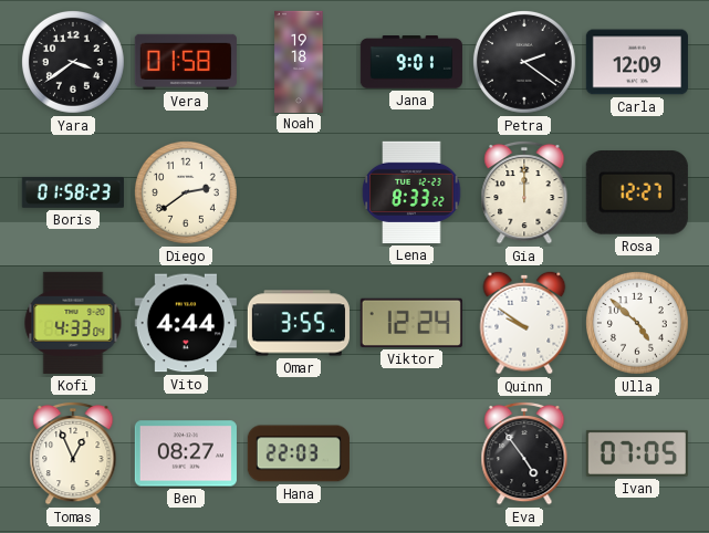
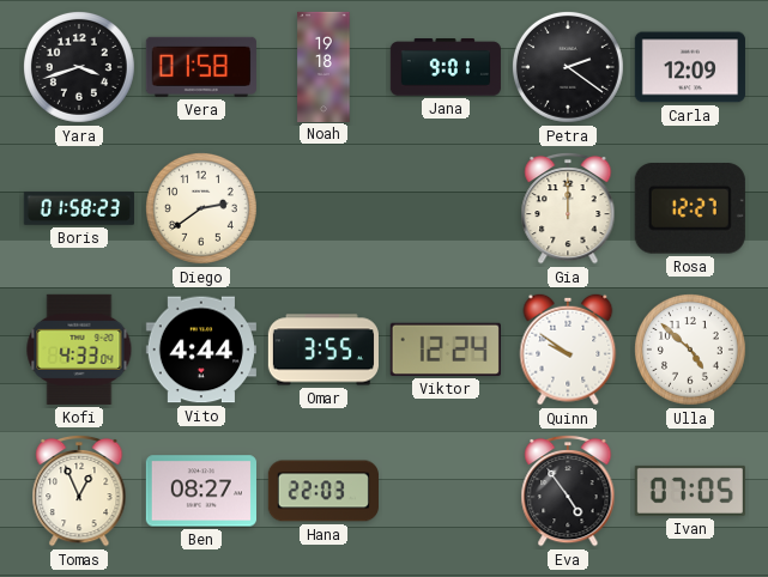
Yara: 3:39 -> 3:42
Lena: 8:33 -> none
